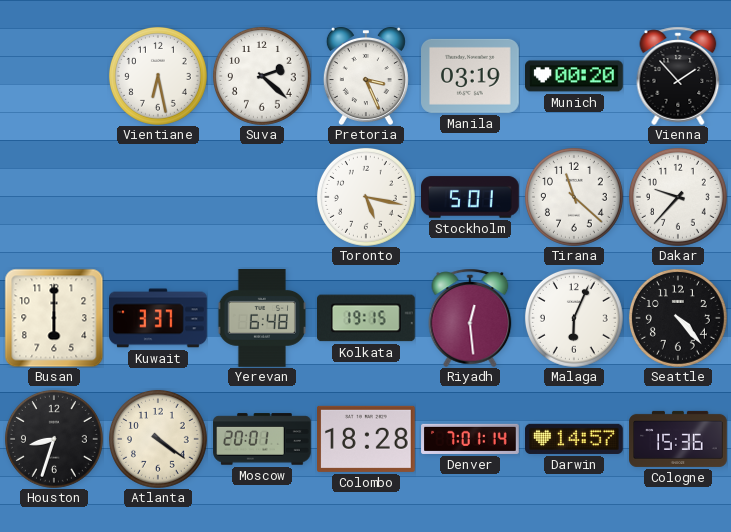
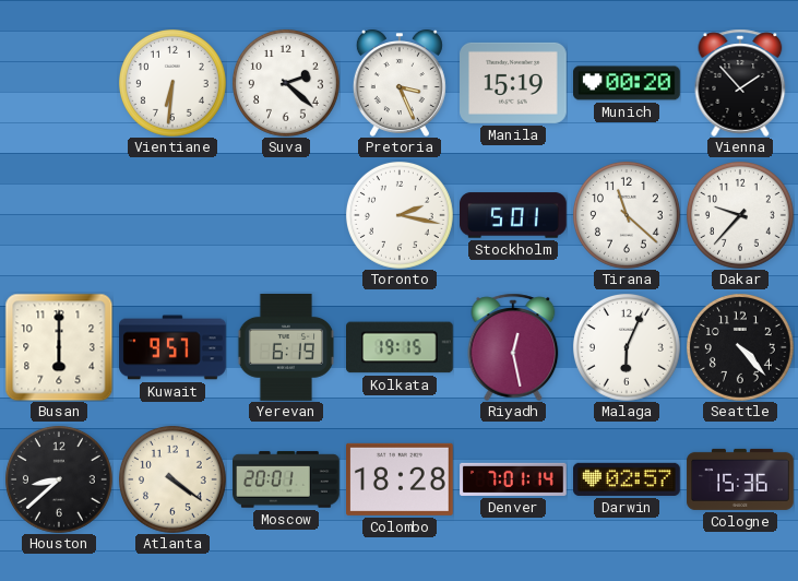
Vientiane: 6:28 -> 6:31
Manila: 03:19 -> 15:19
Toronto: 5:17 -> 2:17
Kuwait: 3:37 -> 9:57
Yerevan: 6:48 -> 6:19
Riyadh: 12:29 -> 12:28
Houston: 8:33 -> 8:38
Darwin: 14:57 -> 02:57
